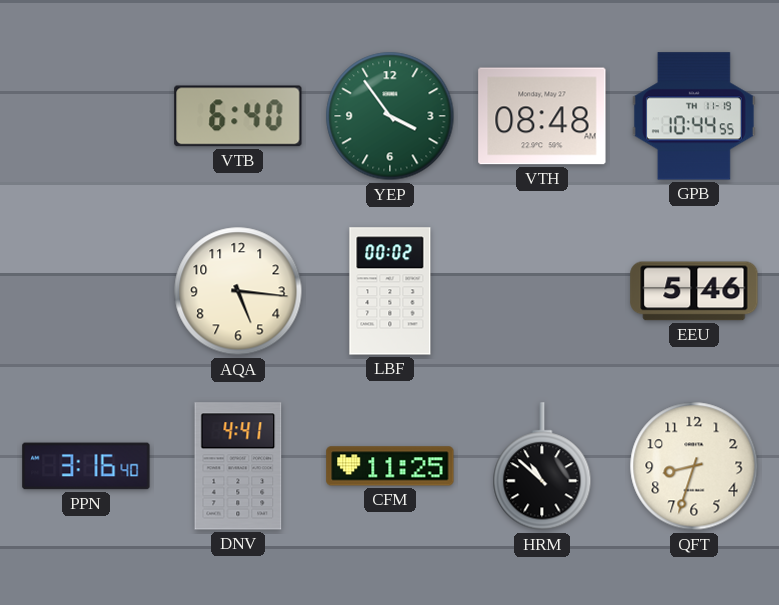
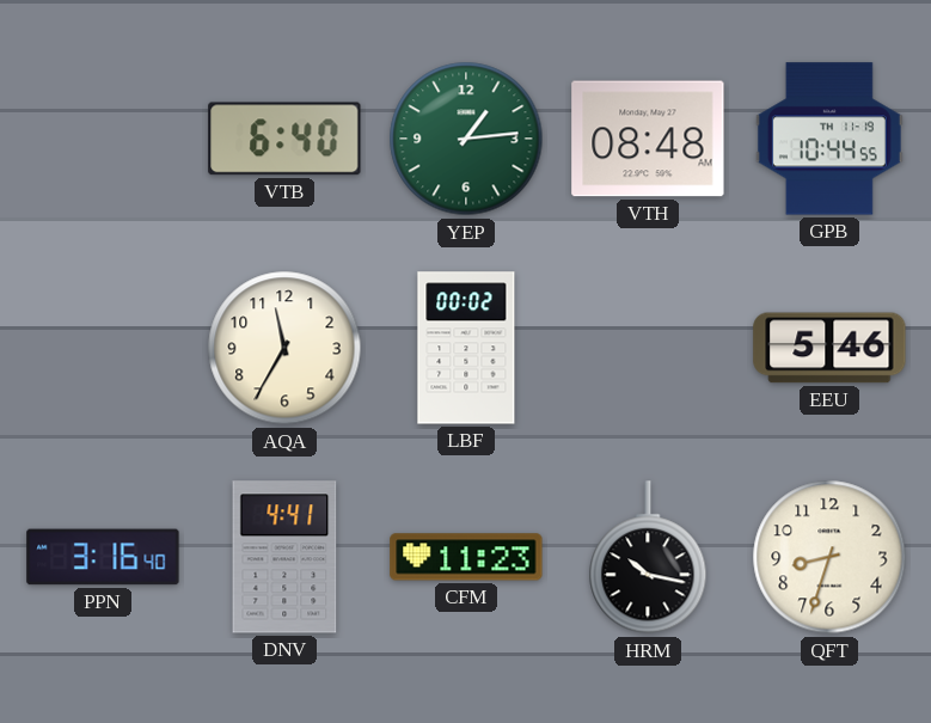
YEP: 3:54 -> 1:14
AQA: 5:16 -> 11:35
CFM: 11:25 -> 11:23
HRM: 10:52 -> 10:17
